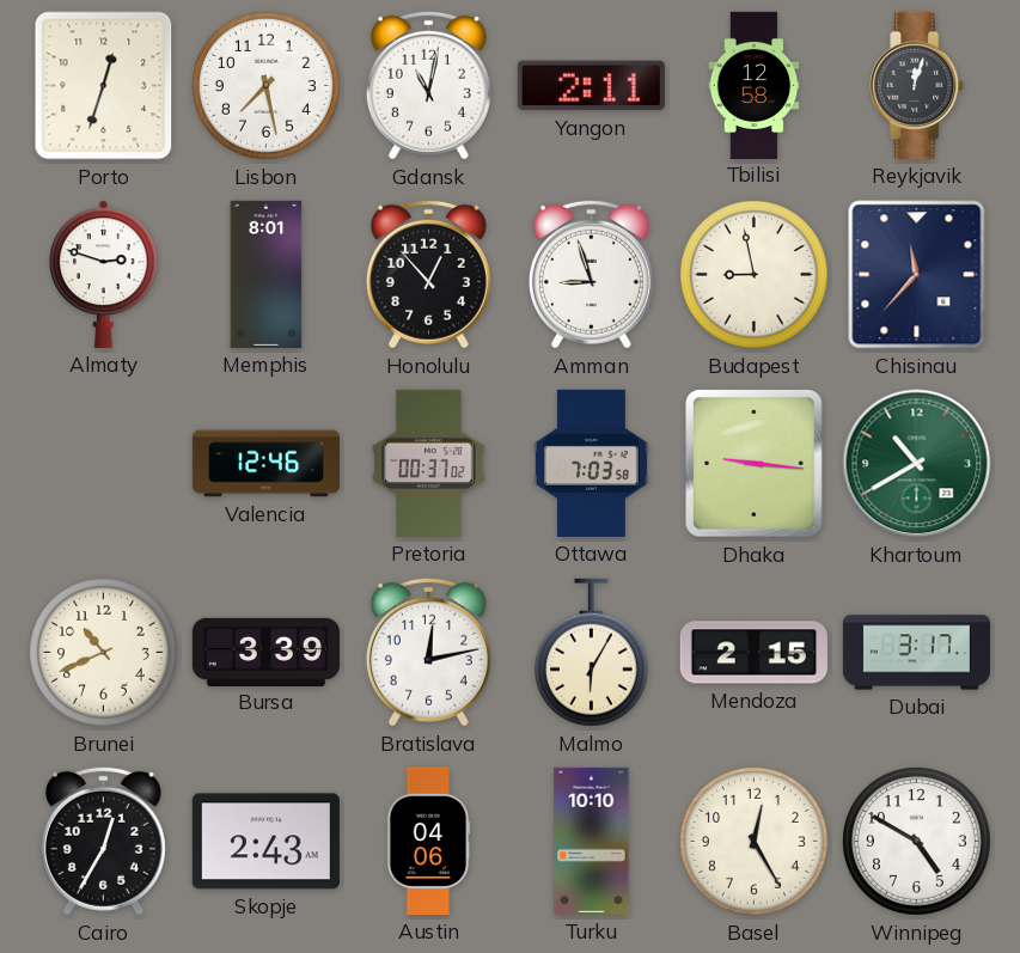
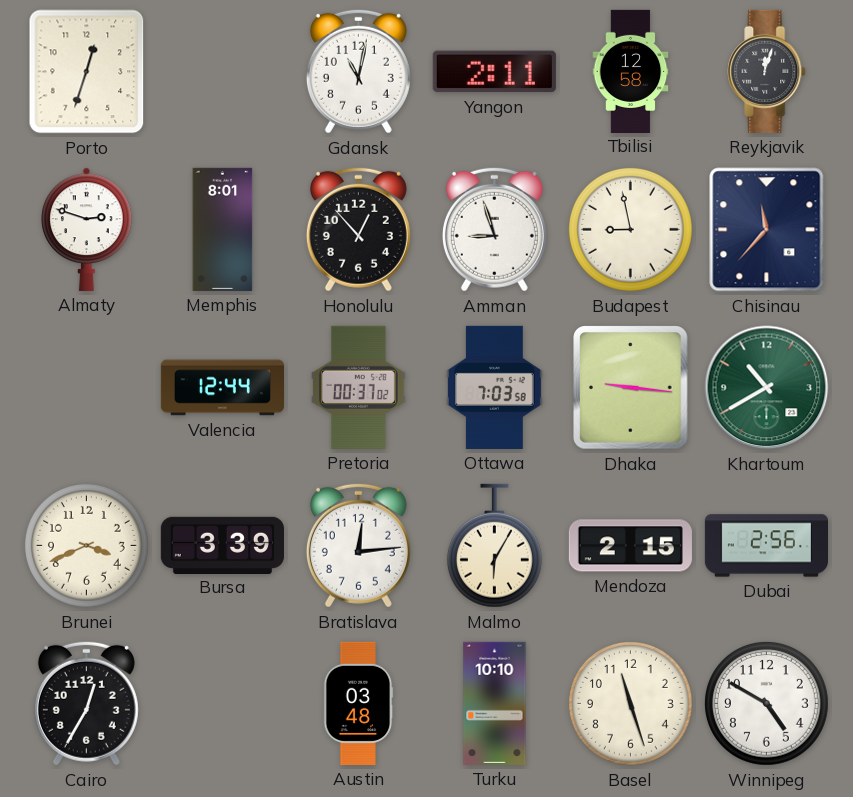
Lisbon: 7:28 -> none
Valencia: 12:46 -> 12:44
Brunei: 10:41 -> 3:41
Bratislava: 12:13 -> 12:14
Dubai: 3:17 -> 2:56
Skopje: 2:43 -> none
Austin: 04:06 -> 03:48
Basel: 12:25 -> 11:27
